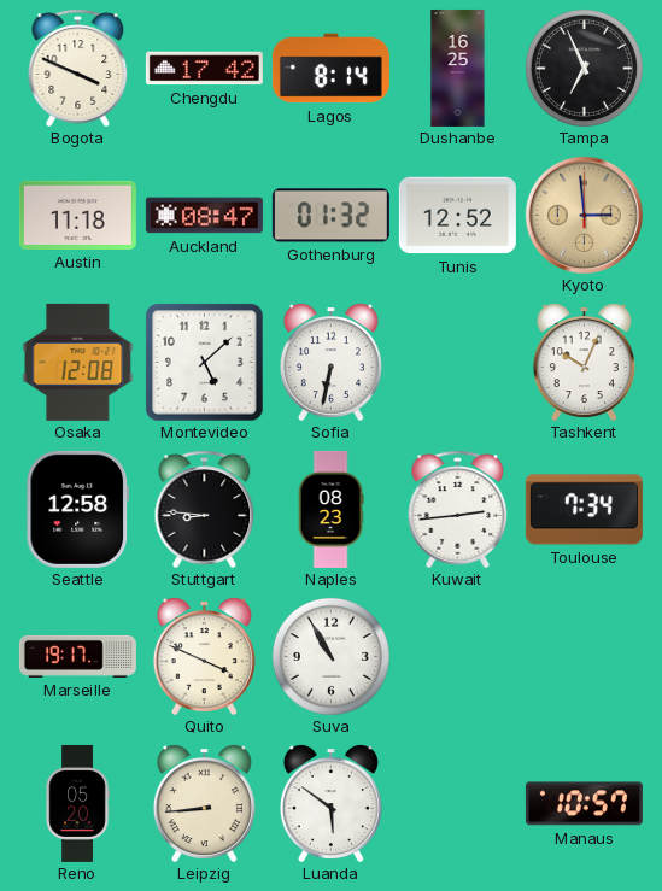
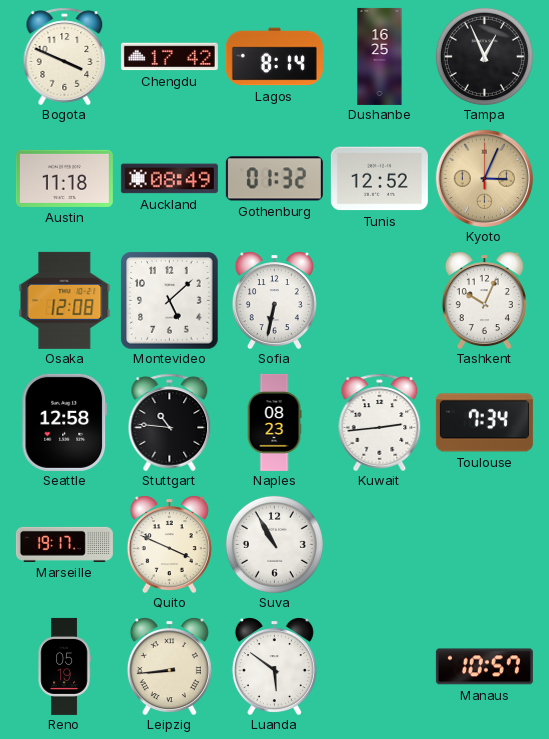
Tampa: 6:56 -> 12:56
Auckland: 08:47 -> 08:49
Kyoto: 2:59 -> 3:04
Stuttgart: 8:46 -> 10:46
Reno: 05:20 -> 05:19
